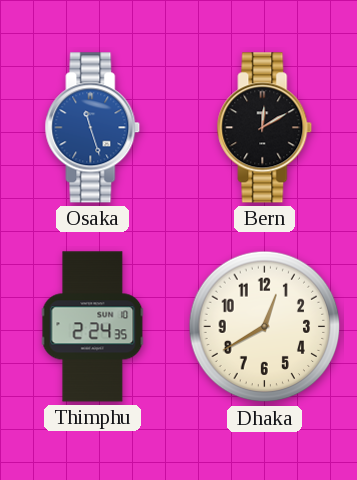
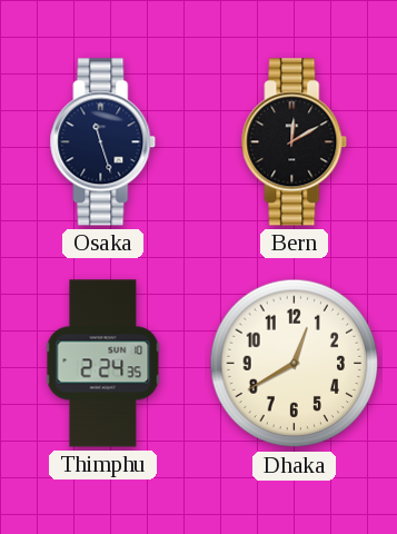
Osaka dial: blue -> navy
